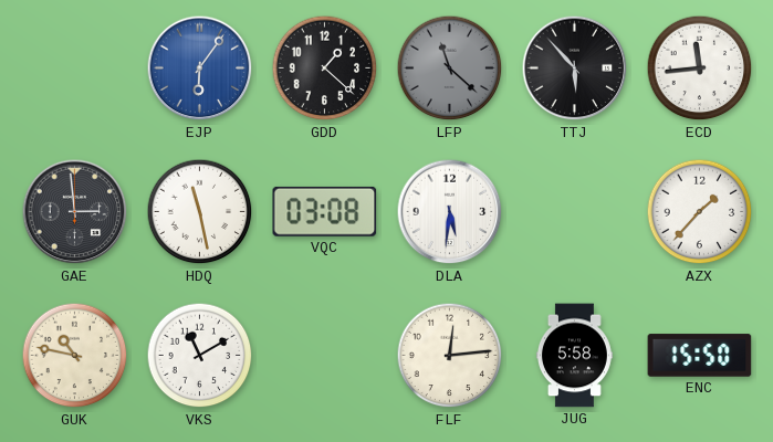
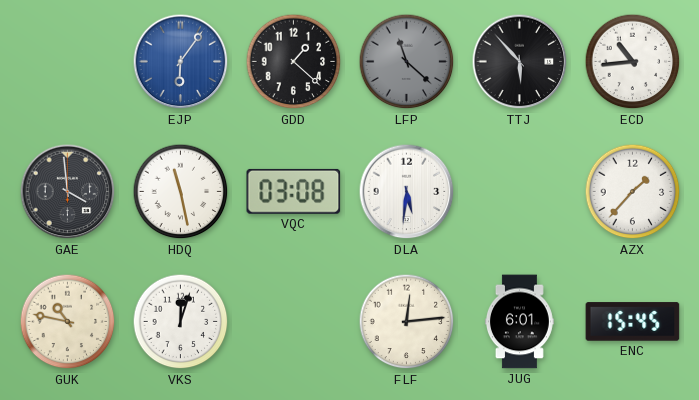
ECD: 11:44 -> 10:44
GAE: 2:59 -> 3:59
VKS: 11:10 -> 12:03
JUG: 5:58 -> 6:01
ENC: 15:50 -> 15:45
